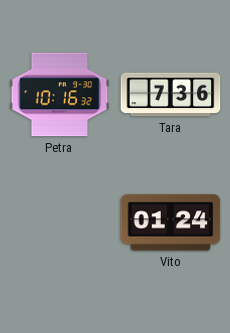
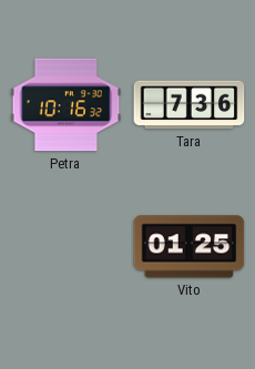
Vito: 01:24 -> 01:25
